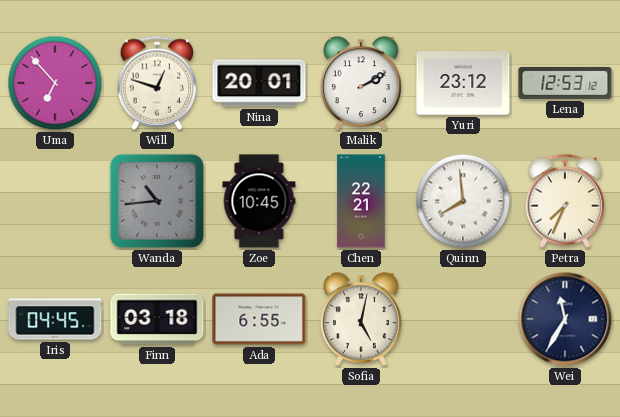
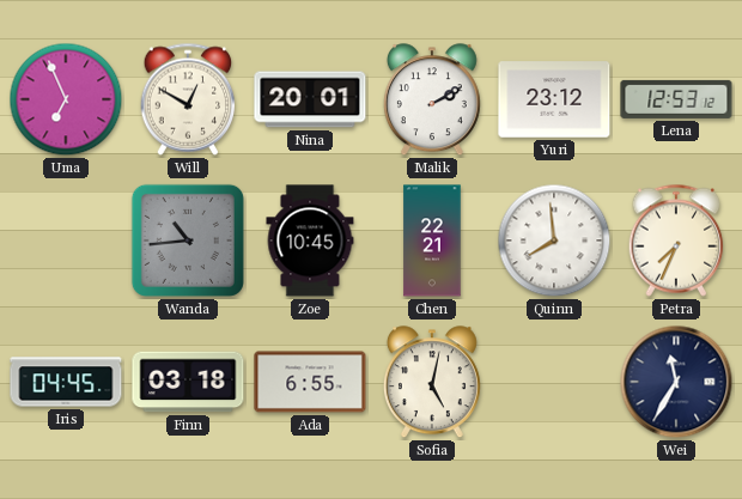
Uma: 6:53 -> 6:56
Will: 12:48 -> 12:50
